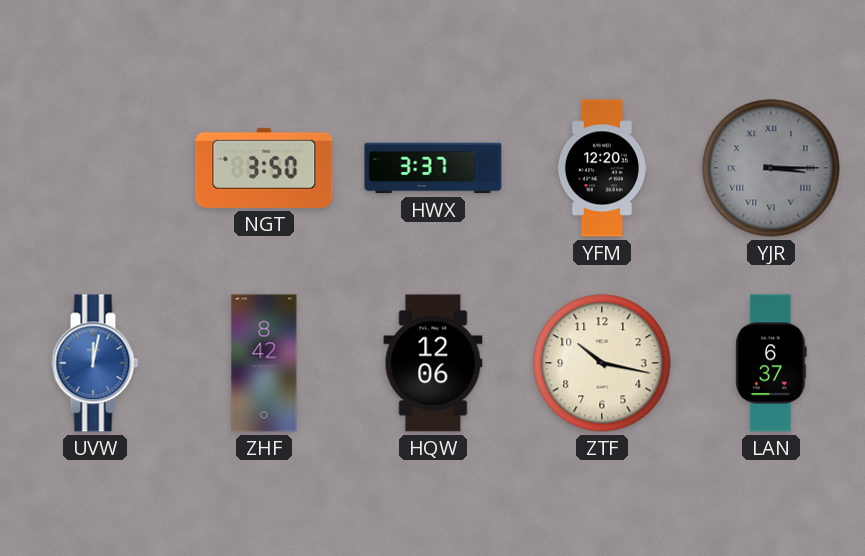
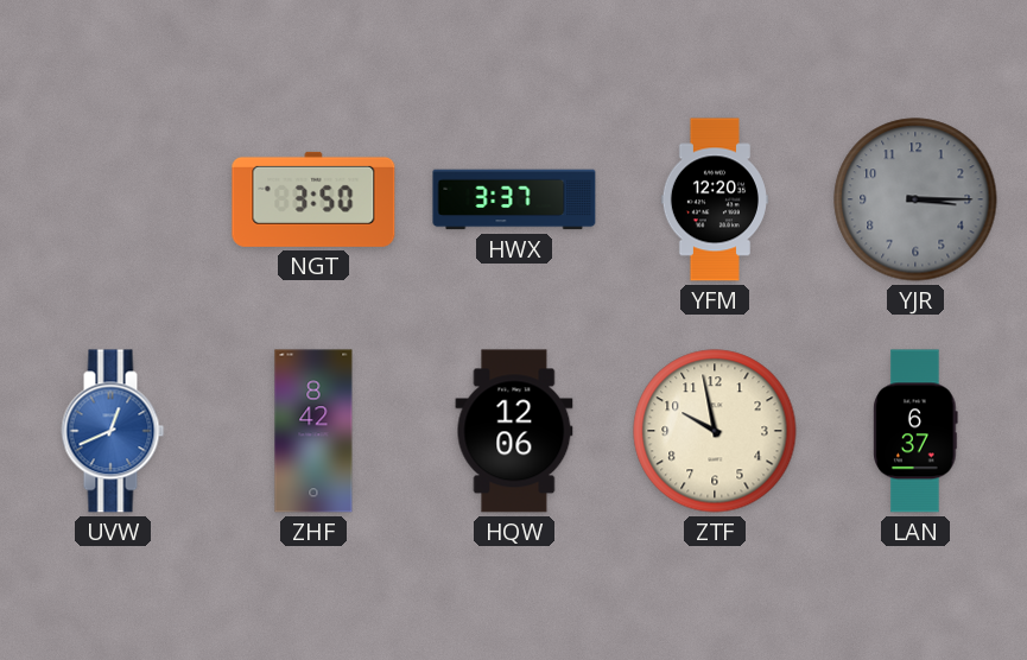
YJR numerals: Roman -> Arabic
UVW: 12:02 -> 12:41
ZTF: 10:17 -> 9:58
